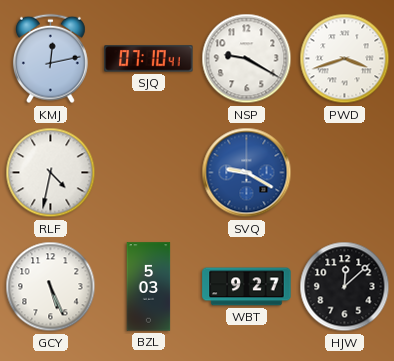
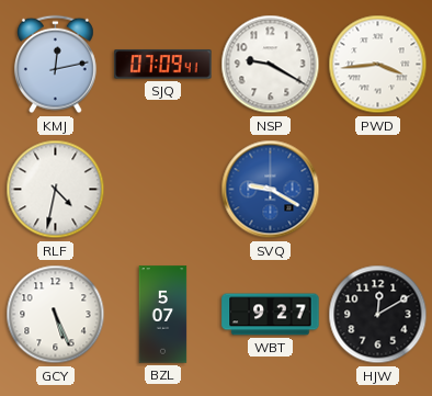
SJQ: 07:10 -> 07:09
PWD: 3:42 -> 3:44
BZL: 5:03 -> 5:07
HJW: 12:08 -> 12:10
